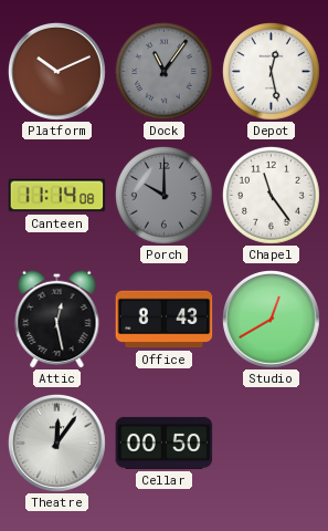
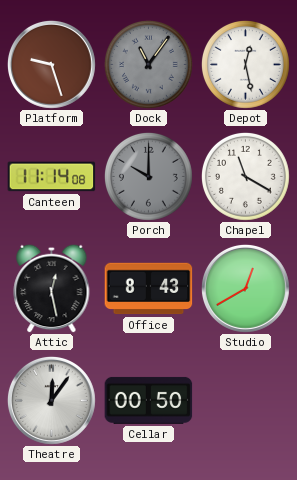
Platform: 10:11 -> 9:27
Chapel: 11:24 -> 11:20
